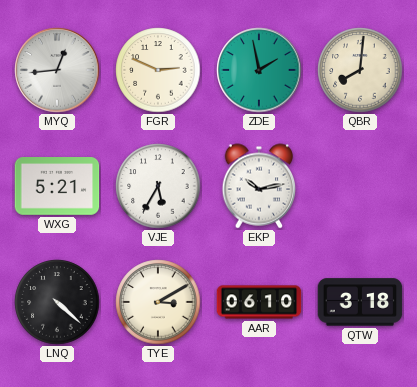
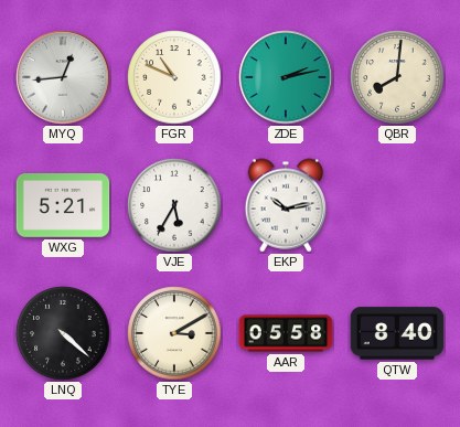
FGR: 2:49 -> 10:49
ZDE: 1:58 -> 2:13
AAR: 06:10 -> 05:58
QTW: 3:18 -> 8:40
